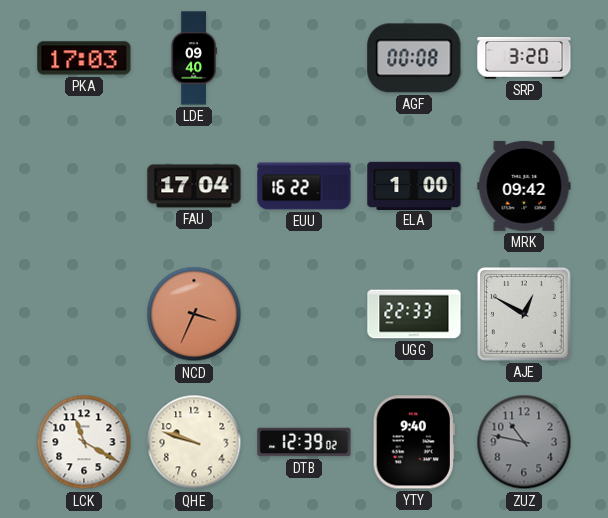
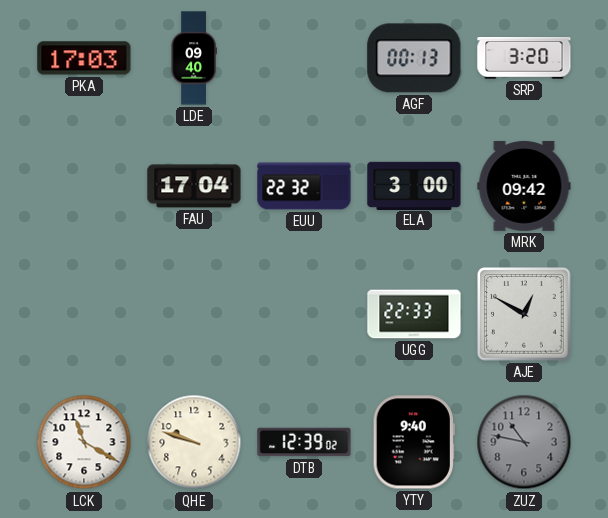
AGF: 00:08 -> 00:13
EUU: 16:22 -> 22:32
ELA: 1:00 -> 3:00
NCD: 3:34 -> none
